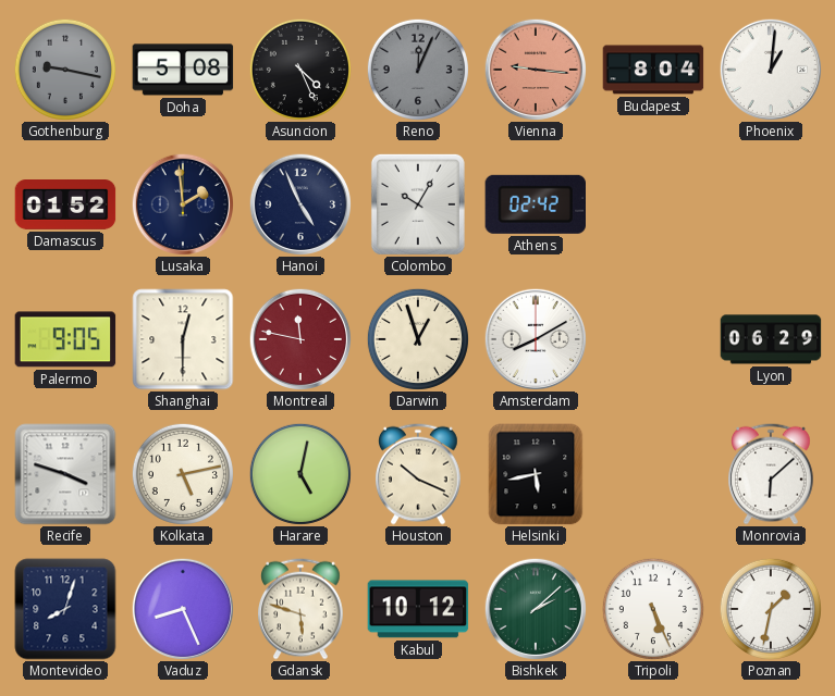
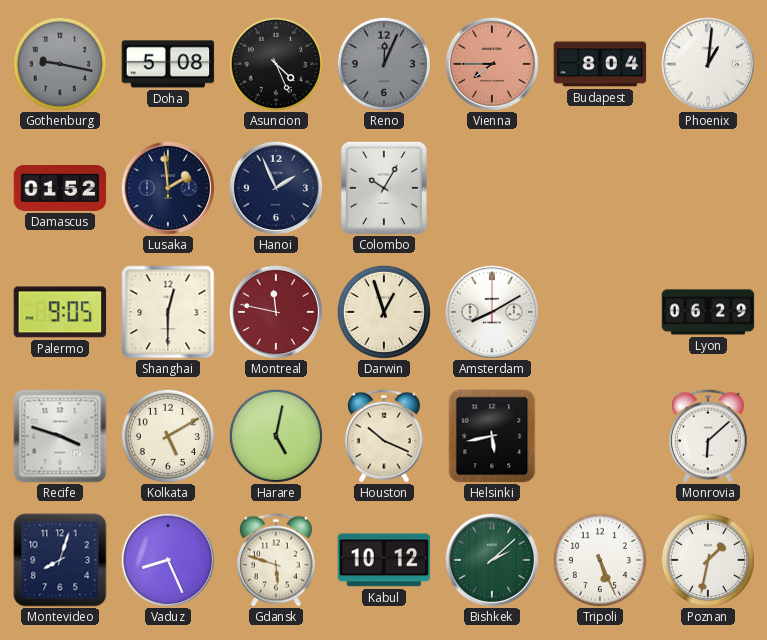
Vienna: 9:16 -> 7:45
Hanoi: 4:56 -> 1:56
Athens: 02:42 -> none
Kolkata: 5:13 -> 5:10
